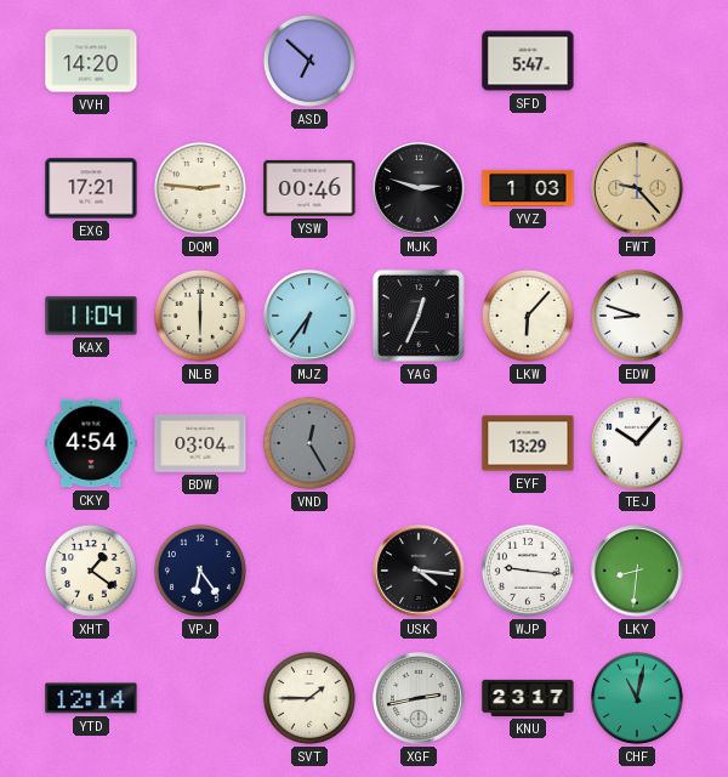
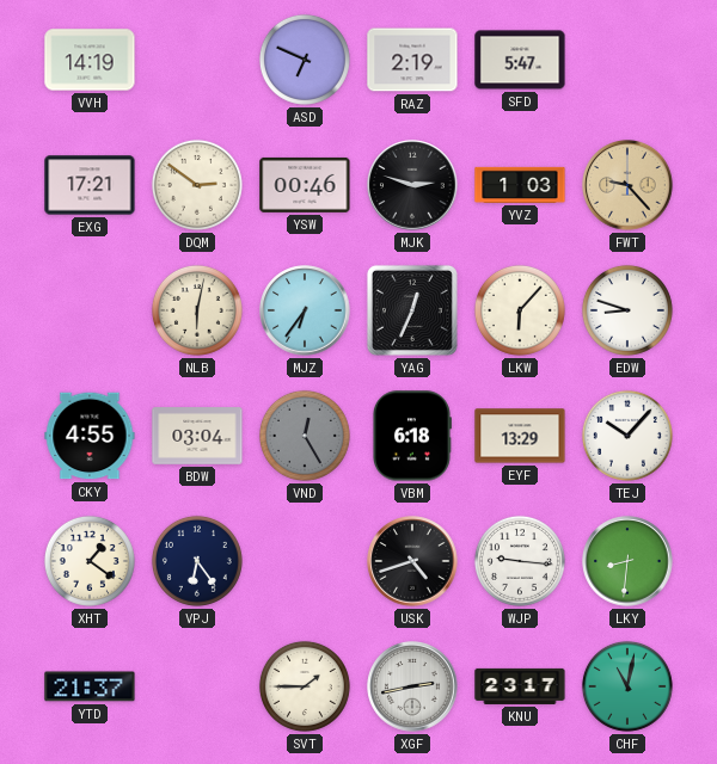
VVH: 14:20 -> 14:19
ASD: 6:52 -> 6:49
RAZ: none -> 2:19
DQM: 2:46 -> 2:51
KAX: 11:04 -> none
NLB: 6:00 -> 6:02
CKY: 4:54 -> 4:55
VBM: none -> 6:18
USK: 4:16 -> 4:42
YTD: 12:14 -> 21:37
